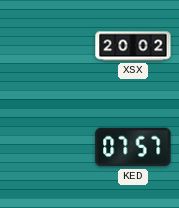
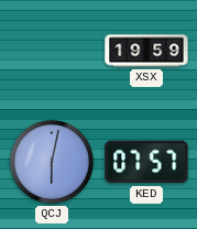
XSX: 20:02 -> 19:59
QCJ: none -> 6:02
